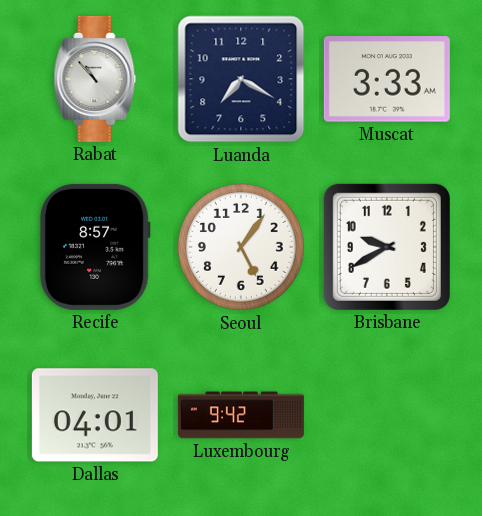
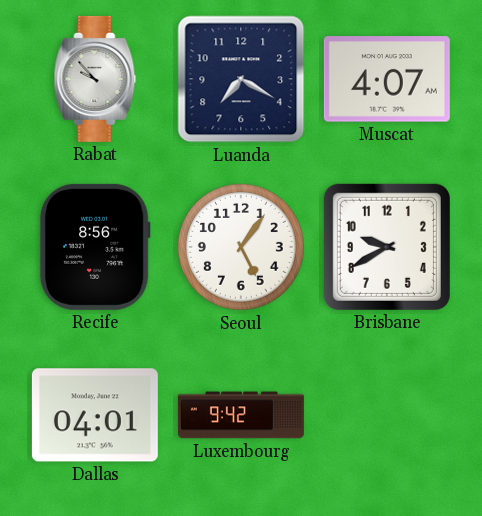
Rabat: 10:53 -> 9:53
Muscat: 3:33 -> 4:07
Recife: 8:57 -> 8:56
